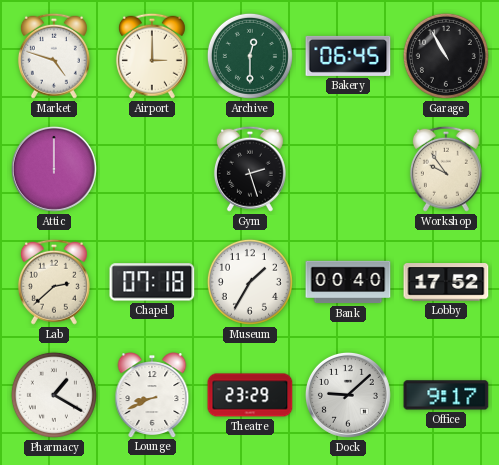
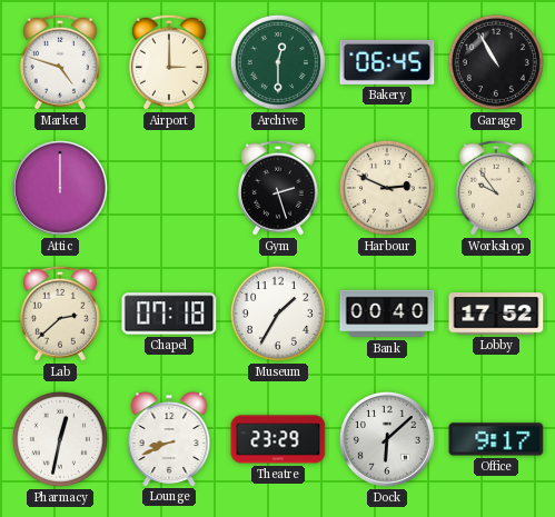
Harbour: none -> 2:49
Pharmacy: 1:20 -> 12:32
Dock: 9:08 -> 6:08
